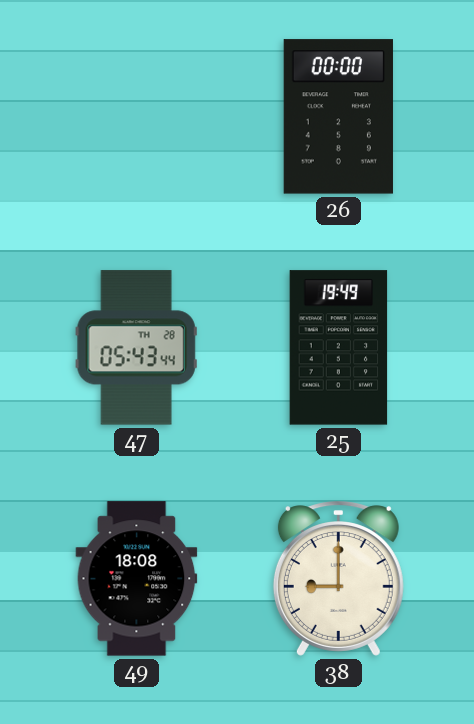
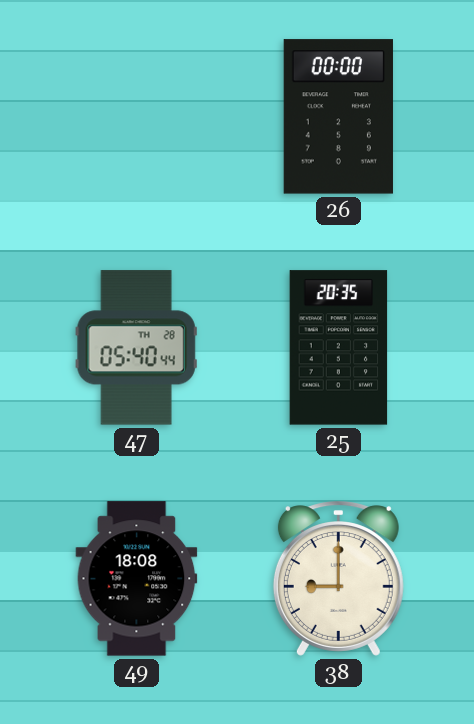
47: 05:43 -> 05:40
25: 19:49 -> 20:35
